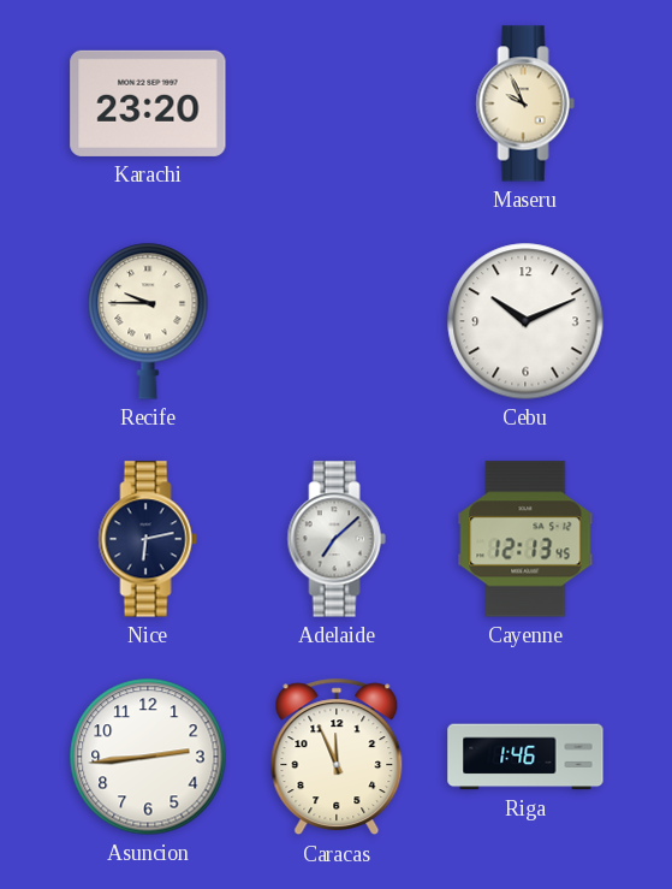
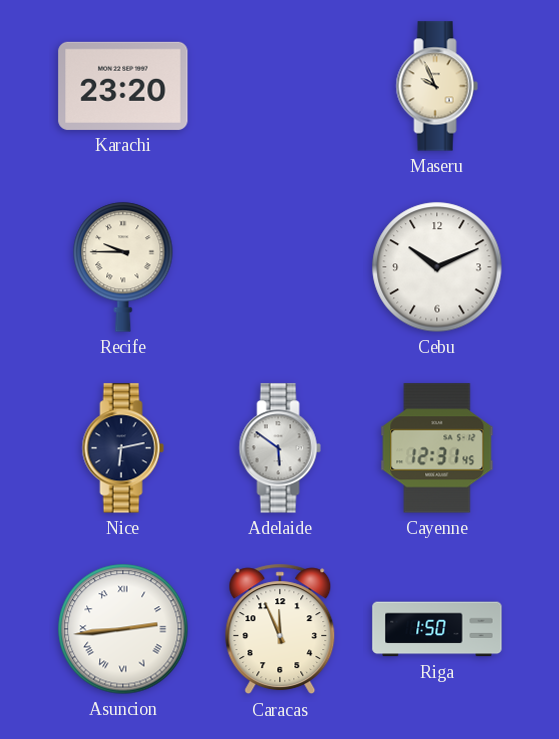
Adelaide: 7:08 -> 5:51
Cayenne: 12:13 -> 12:31
Asuncion numerals: Arabic -> Roman
Riga: 1:46 -> 1:50
